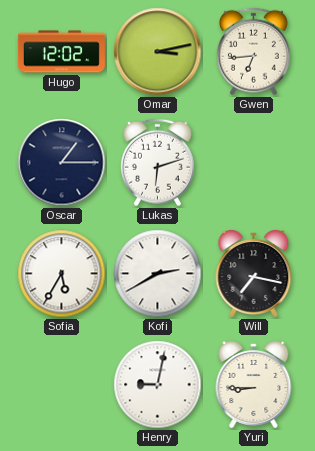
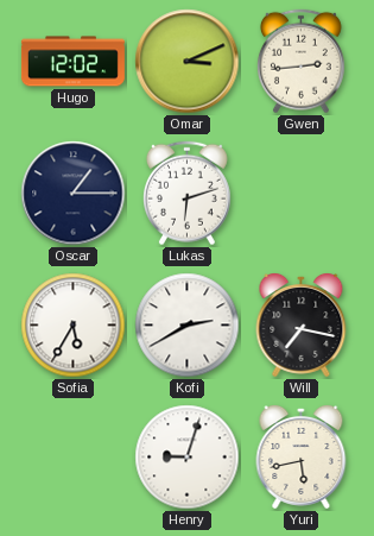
Omar: 3:13 -> 3:11
Gwen: 6:44 -> 2:44
Henry: 9:02 -> 9:03
Yuri: 8:45 -> 5:43
